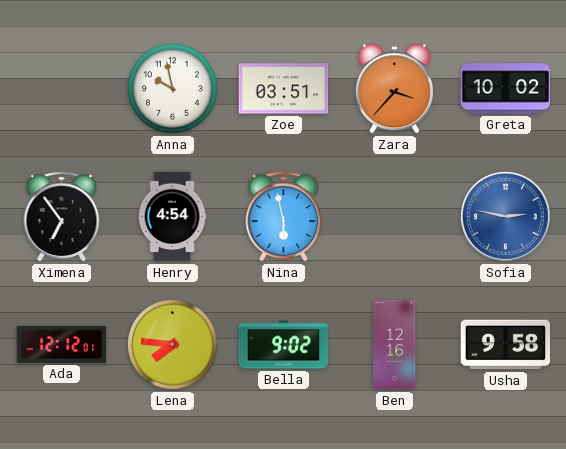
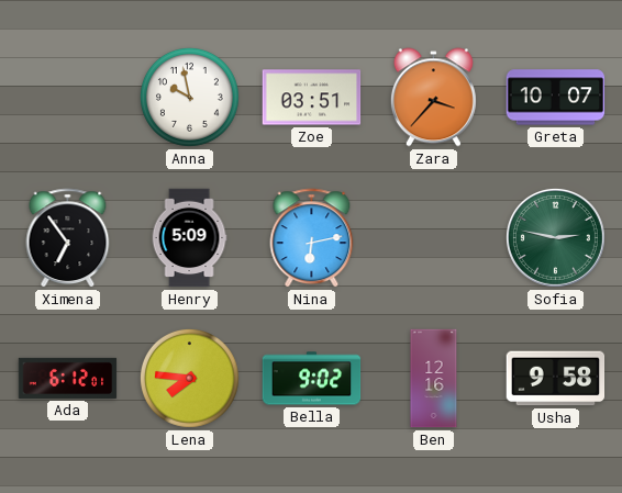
Greta: 10:02 -> 10:07
Henry: 4:54 -> 5:09
Nina: 5:58 -> 6:13
Sofia dial: blue -> green
Ada: 12:12 -> 6:12
